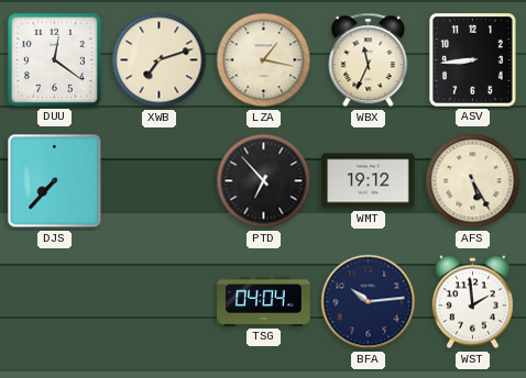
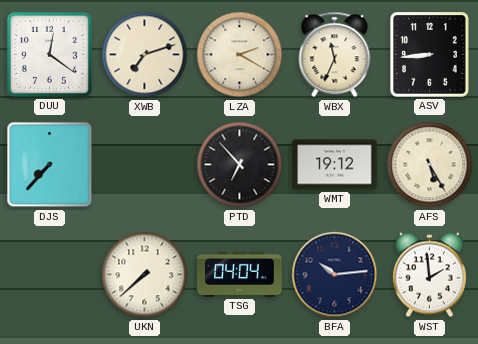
LZA: 1:17 -> 2:20
UKN: none -> 7:38
